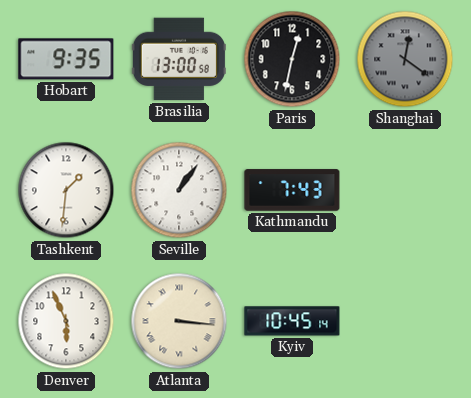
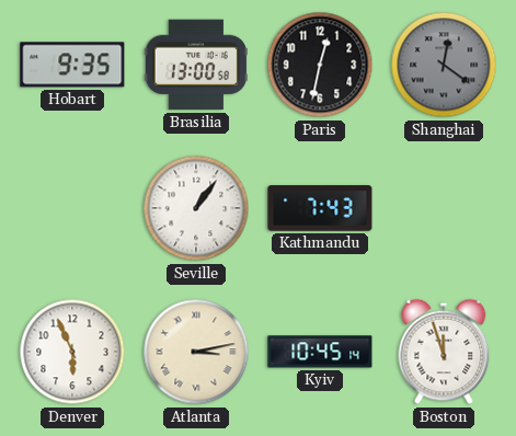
Tashkent: 1:31 -> none
Atlanta: 3:16 -> 3:13
Boston: none -> 11:57
